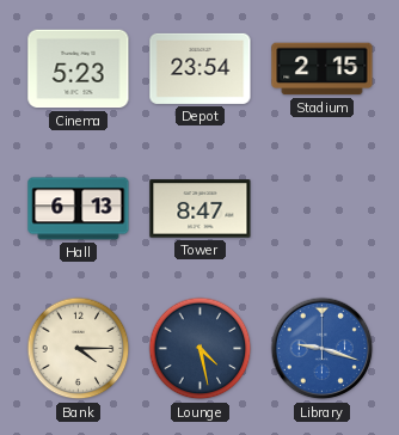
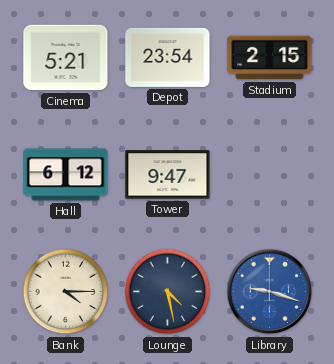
Cinema: 5:23 -> 5:21
Hall: 6:13 -> 6:12
Tower: 8:47 -> 9:47
